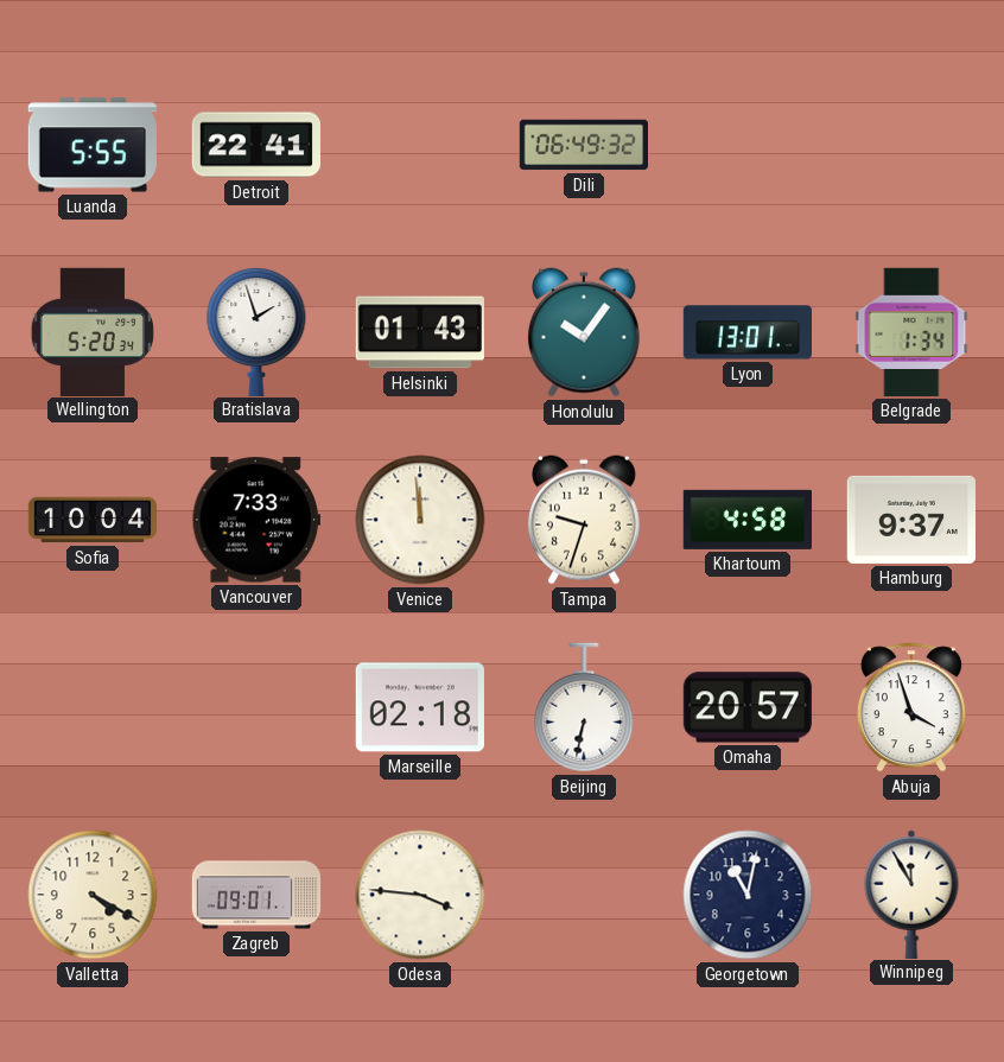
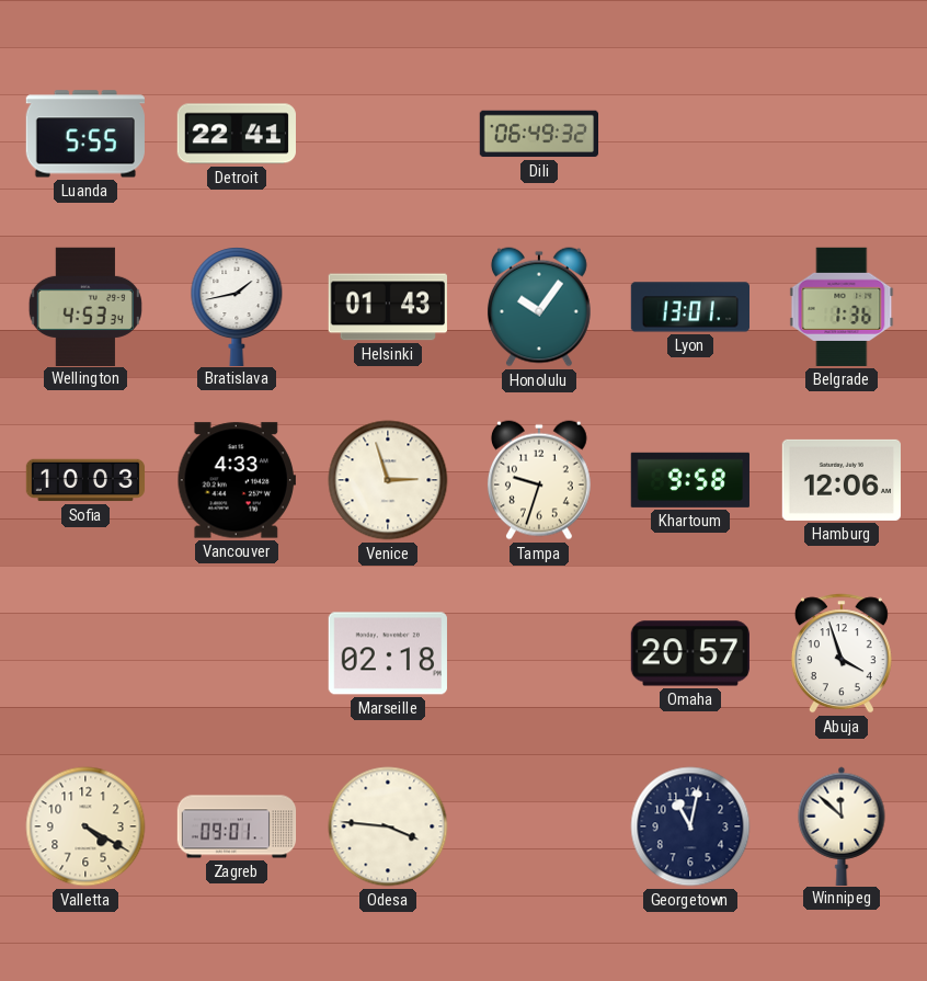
Wellington: 5:20 -> 4:53
Bratislava: 1:57 -> 1:43
Belgrade: 1:34 -> 1:36
Sofia: 10:04 -> 10:03
Vancouver: 7:33 -> 4:33
Venice: 11:59 -> 2:57
Khartoum: 4:58 -> 9:58
Hamburg: 9:37 -> 12:06
Beijing: 6:32 -> none
Winnipeg: 11:55 -> 11:52
